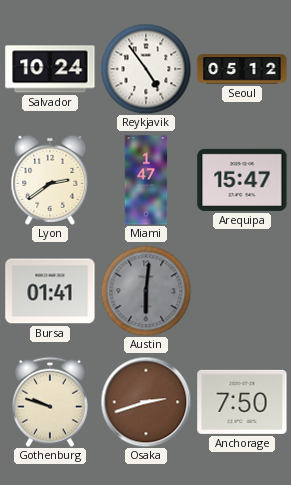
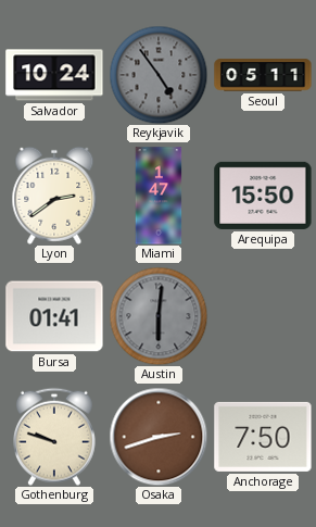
Reykjavik dial: white -> grey
Seoul: 05:12 -> 05:11
Arequipa: 15:47 -> 15:50
